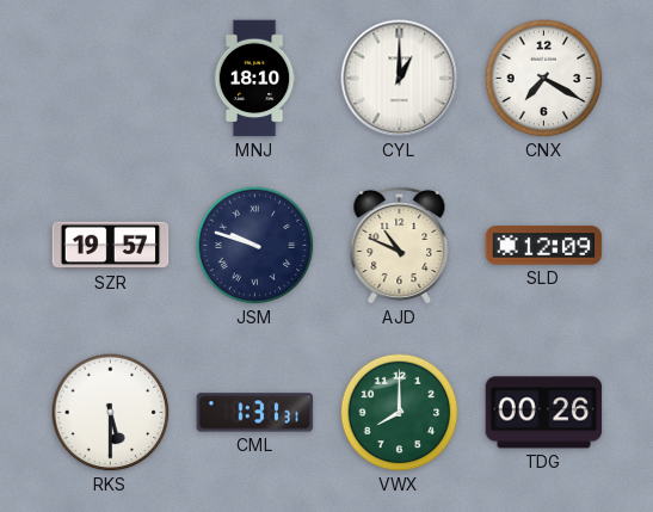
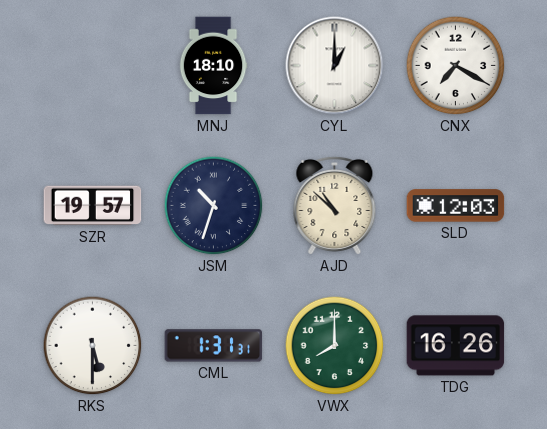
JSM: 9:48 -> 10:33
AJD: 10:49 -> 10:52
SLD: 12:09 -> 12:03
TDG: 00:26 -> 16:26
